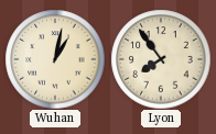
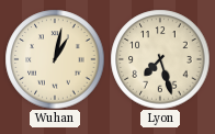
Lyon: 7:54 -> 7:27
